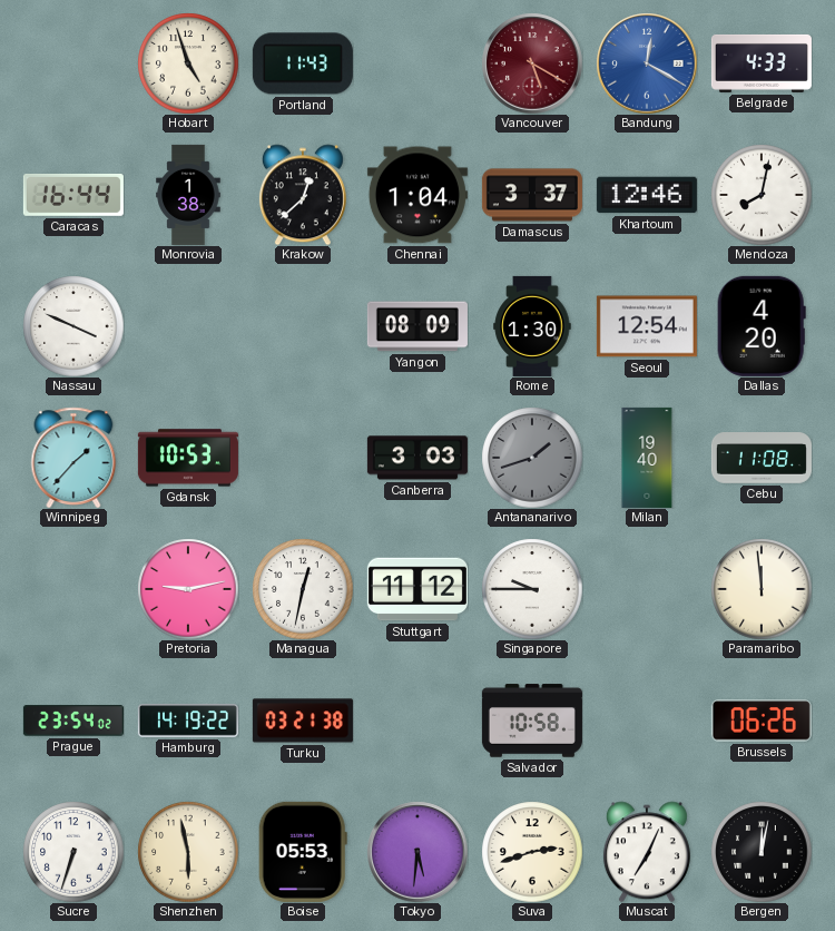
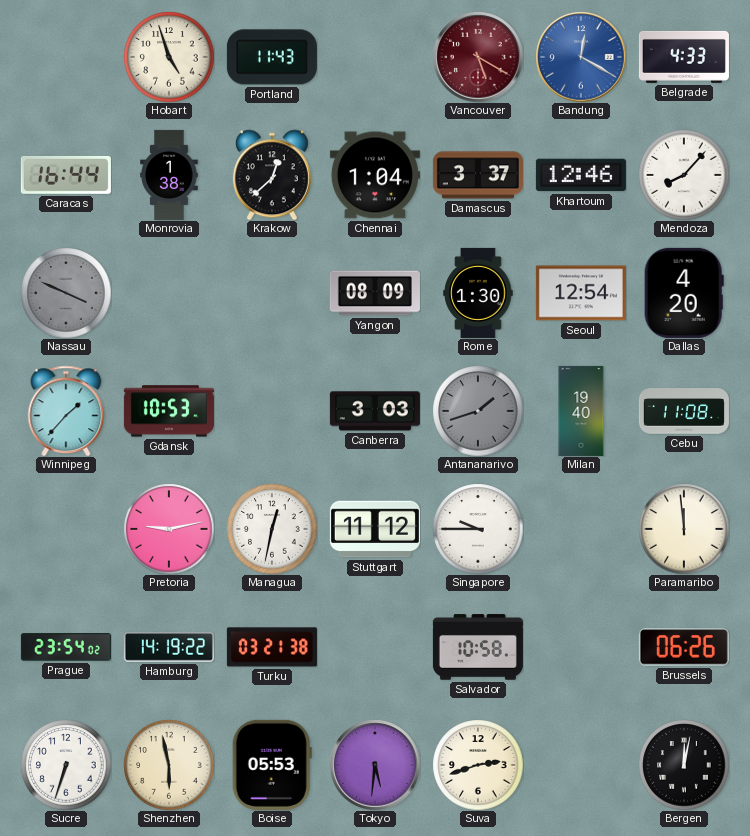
Mendoza: 8:02 -> 8:07
Nassau dial: white -> grey
Muscat: 7:04 -> none
